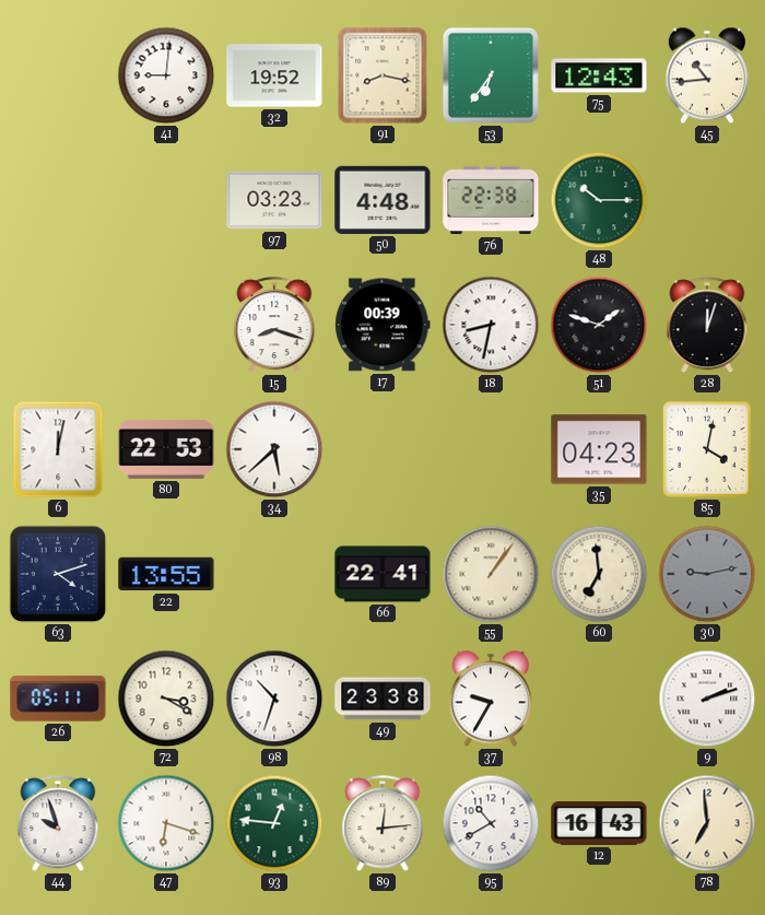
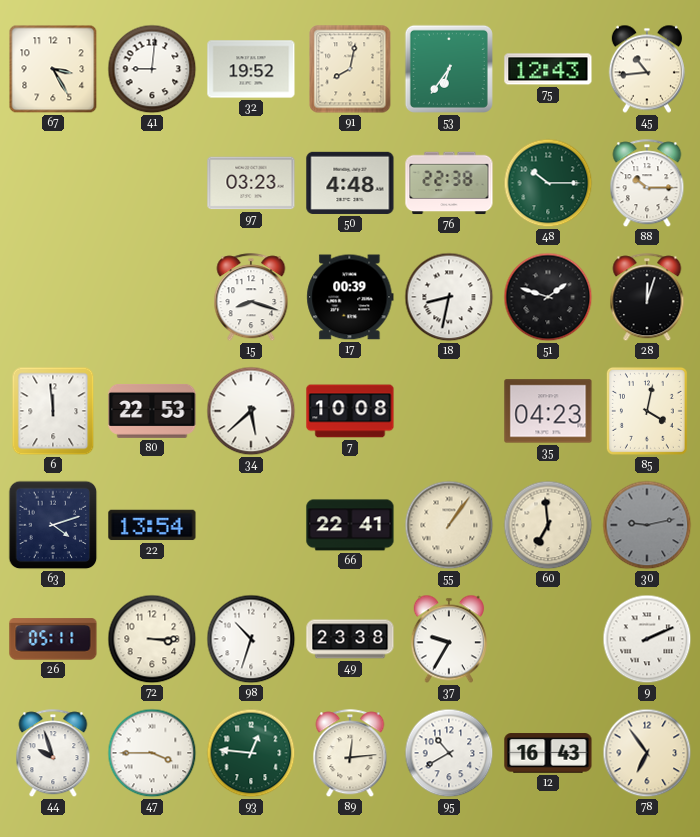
67: none -> 3:25
91: 8:17 -> 8:02
88: none -> 10:15
6: 12:02 -> 11:59
7: none -> 10:08
22: 13:55 -> 13:54
72: 3:20 -> 3:15
9: 2:12 -> 2:11
47: 6:18 -> 3:45
78: 6:59 -> 6:54
